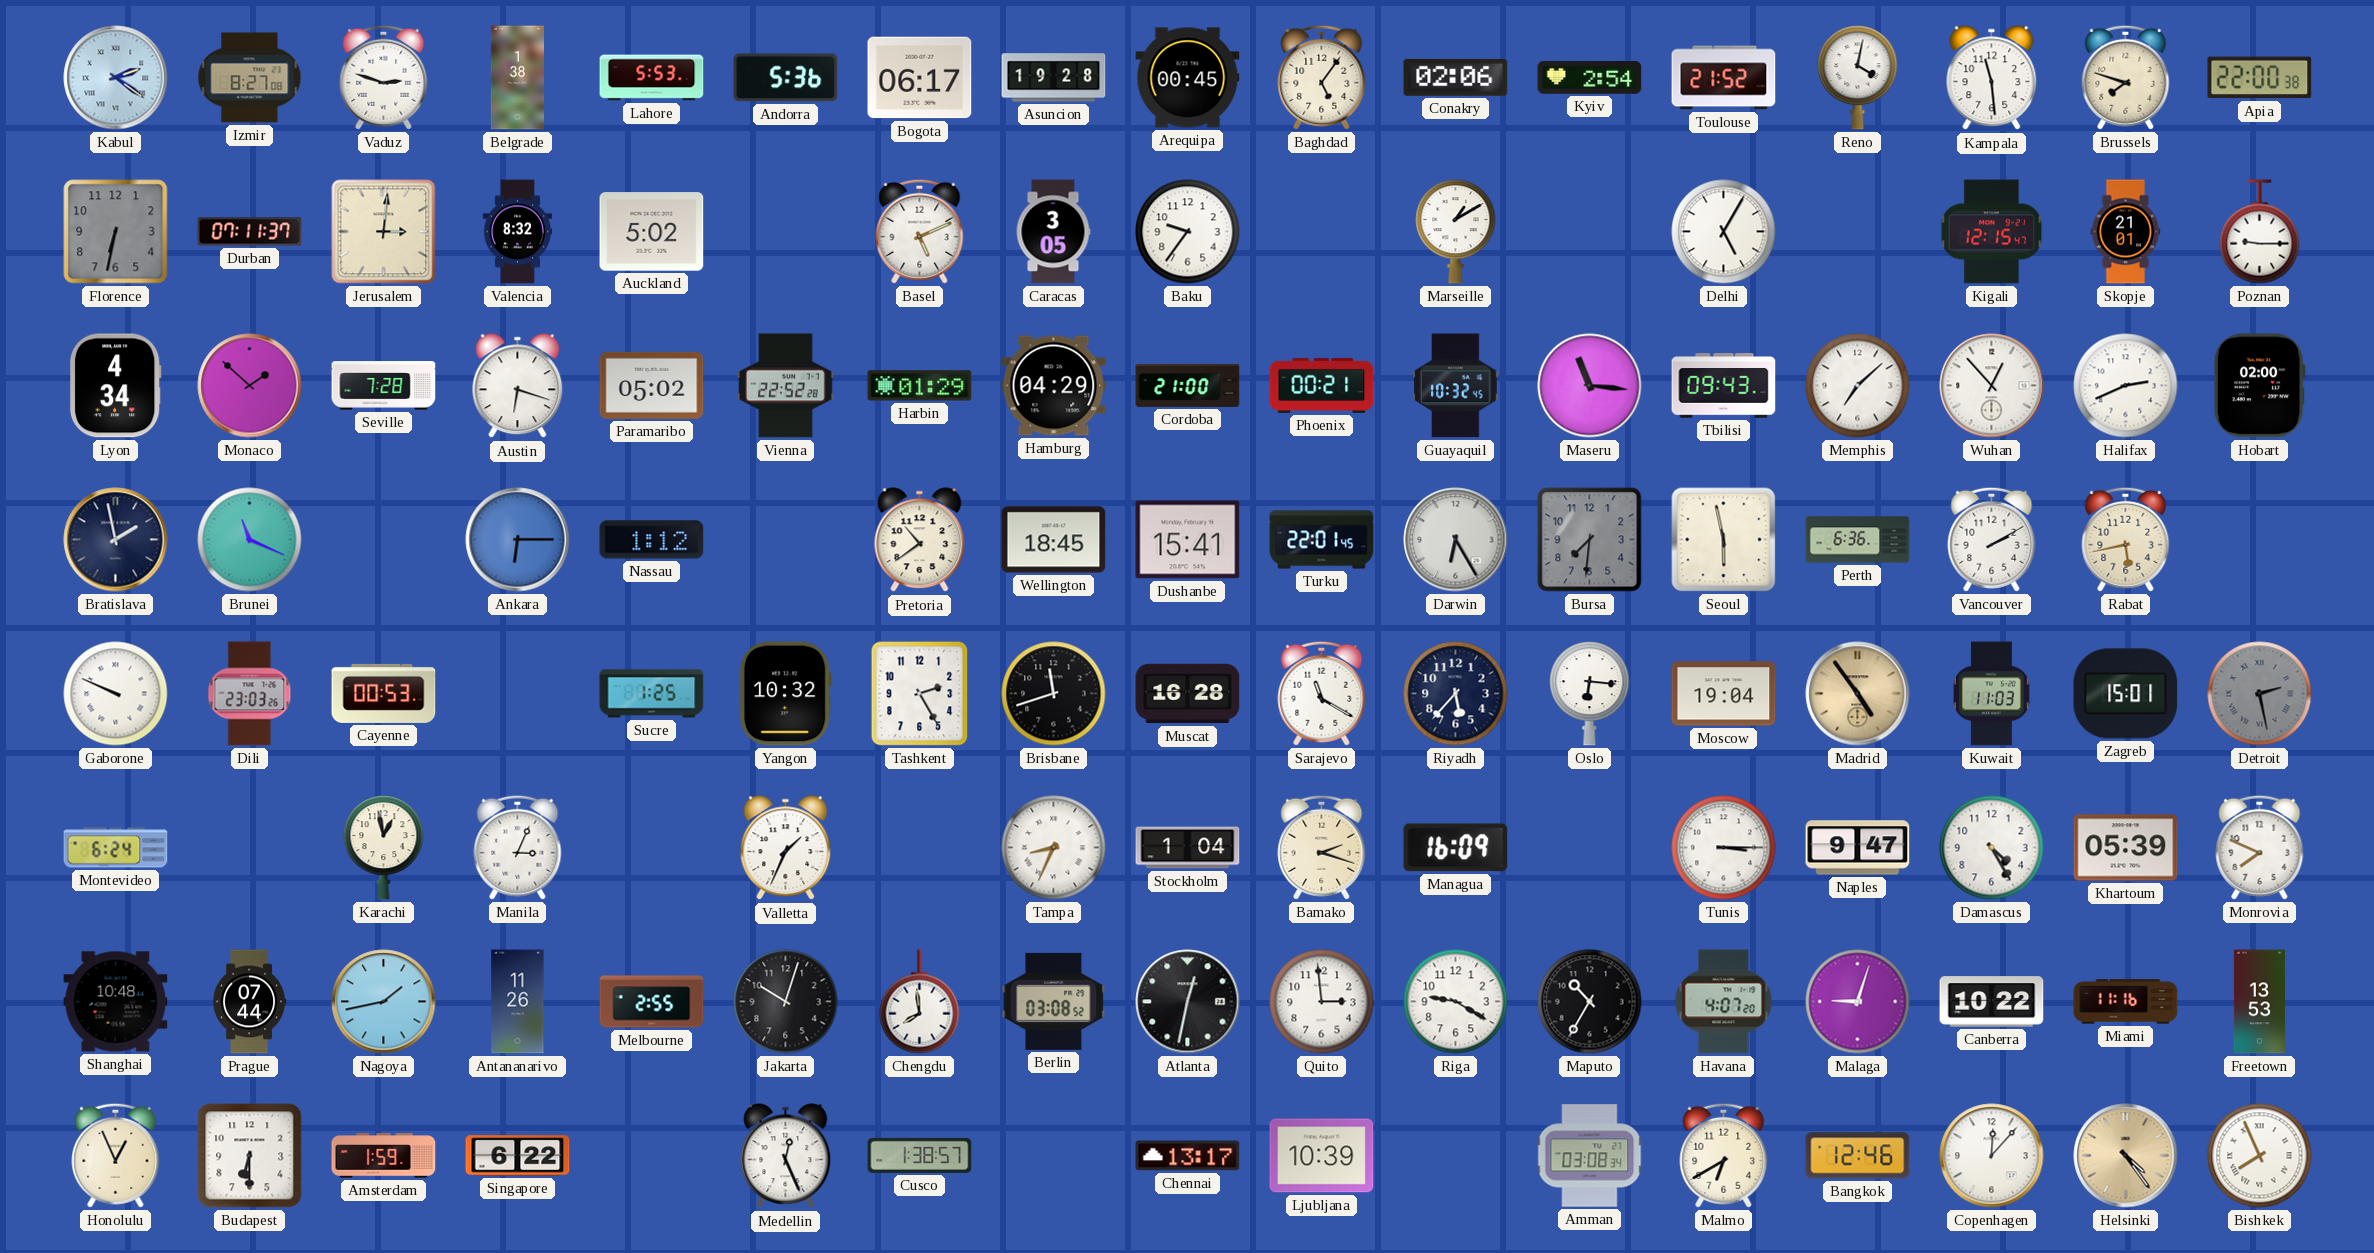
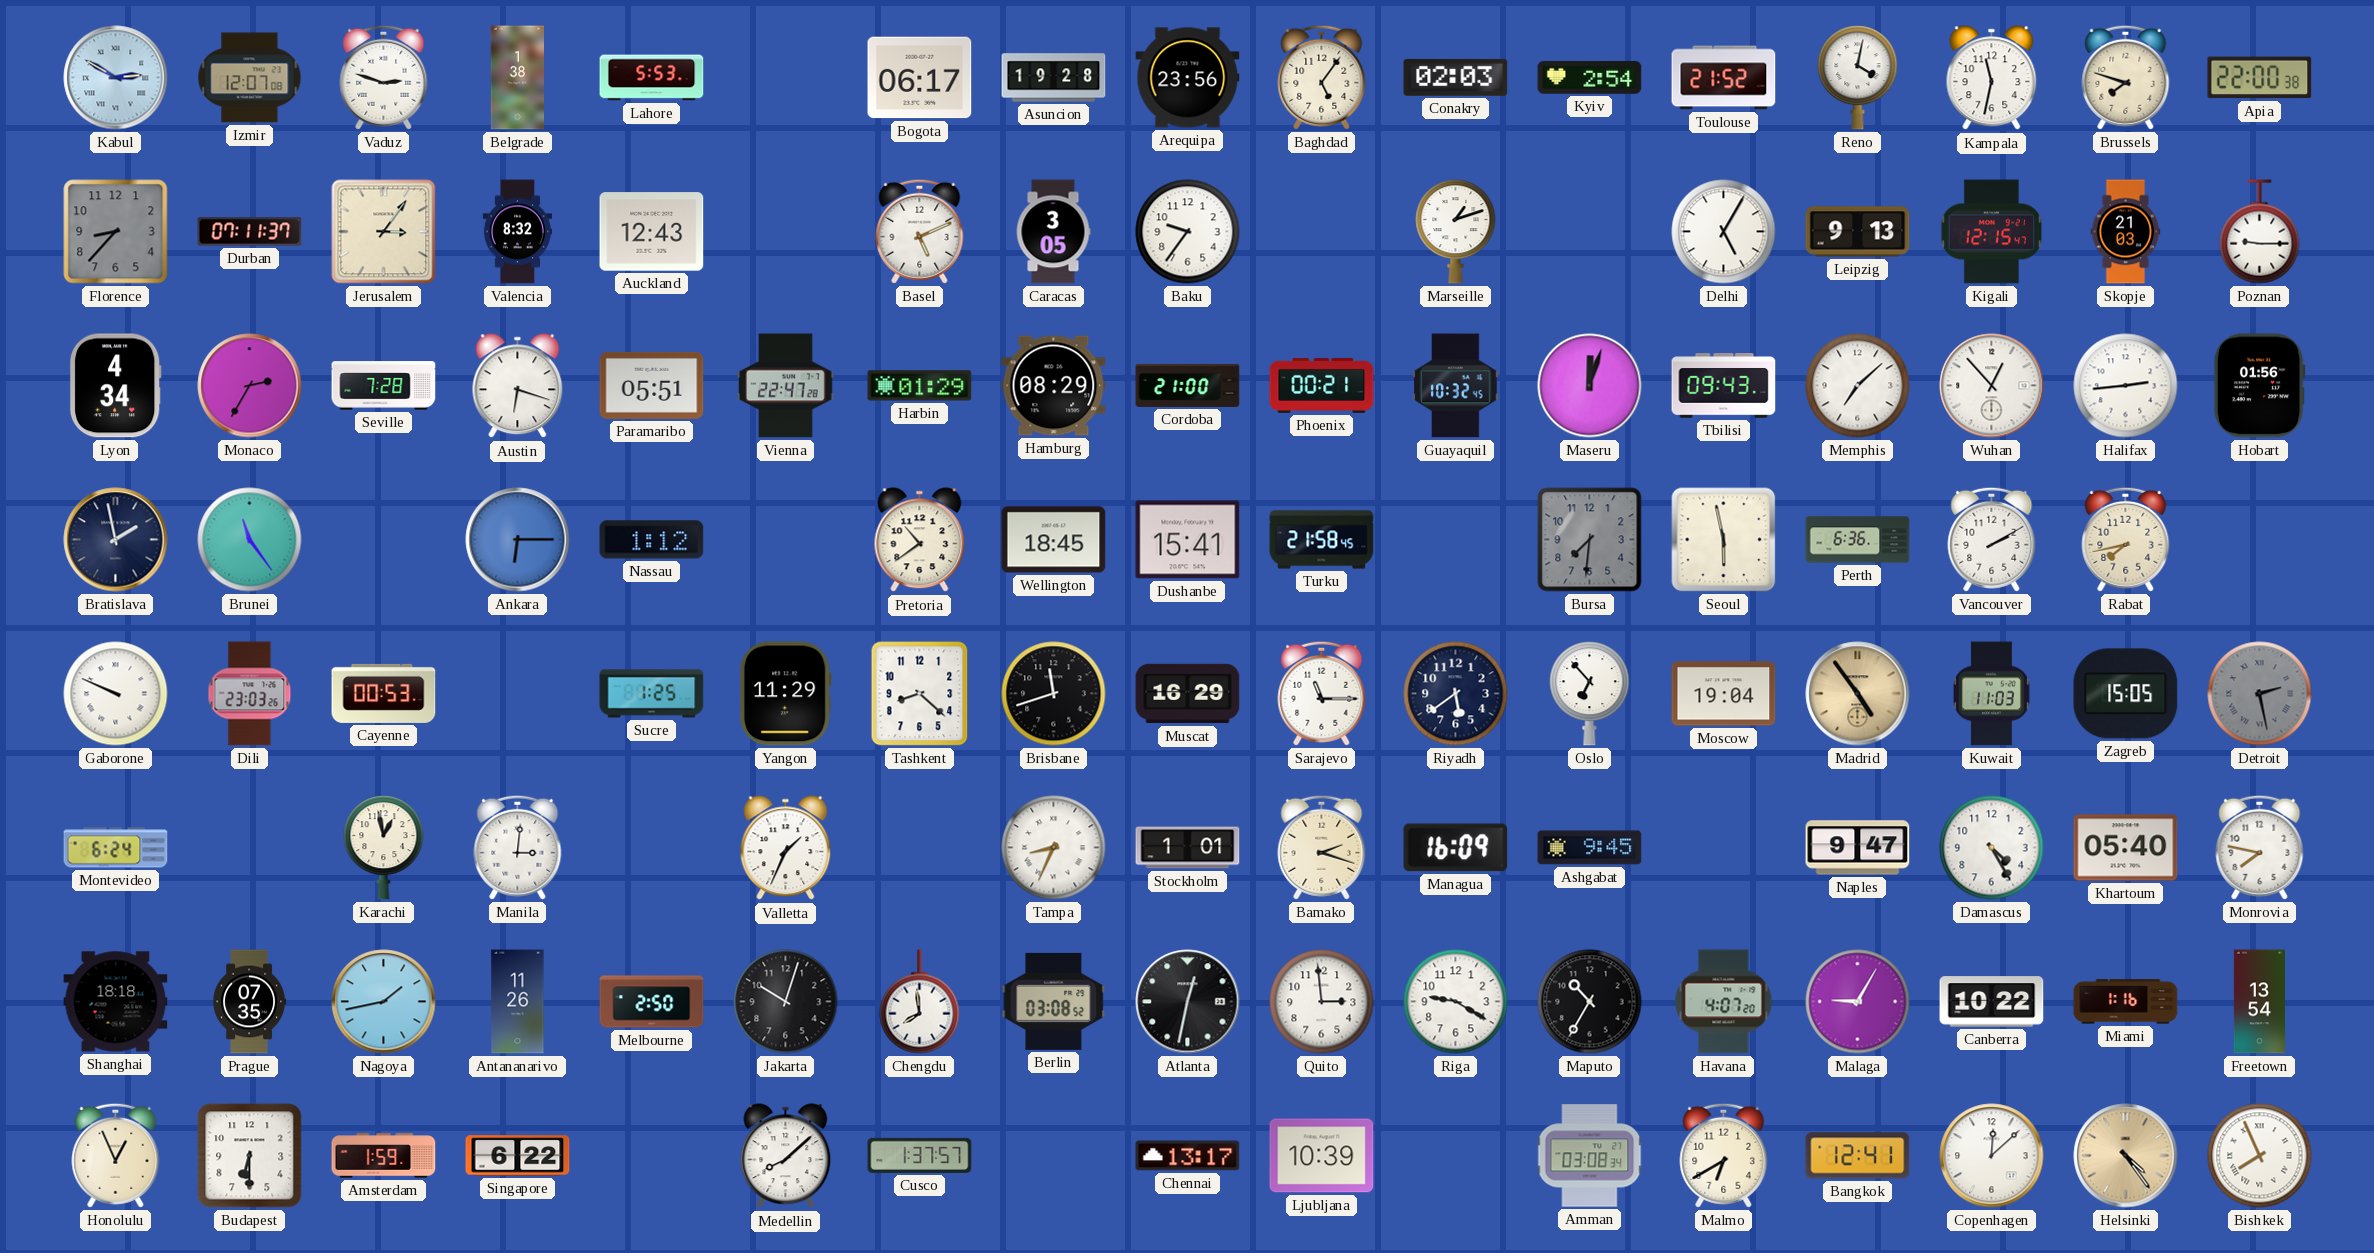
Kabul: 2:21 -> 2:50
Izmir: 8:27 -> 12:07
Andorra: 5:36 -> none
Arequipa: 00:45 -> 23:56
Conakry: 02:06 -> 02:03
Kampala: 11:29 -> 11:32
Florence: 6:32 -> 8:37
Jerusalem: 3:01 -> 3:06
Auckland: 5:02 -> 12:43
Marseille: 1:10 -> 1:12
Leipzig: none -> 9:13
Skopje: 21:01 -> 21:03
Monaco: 1:52 -> 2:35
Paramaribo: 05:02 -> 05:51
Vienna: 22:52 -> 22:47
Hamburg: 04:29 -> 08:29
Maseru: 11:16 -> 12:03
Halifax: 2:41 -> 2:44
Hobart: 02:00 -> 01:56
Brunei: 11:19 -> 11:24
Turku: 22:01 -> 21:58
Darwin: 6:25 -> none
Rabat: 5:43 -> 7:43
Yangon: 10:32 -> 11:29
Tashkent: 2:25 -> 8:22
Muscat: 16:28 -> 16:29
Sarajevo: 11:20 -> 11:15
Riyadh: 5:37 -> 5:39
Oslo: 6:16 -> 6:53
Zagreb: 15:01 -> 15:05
Manila: 3:04 -> 3:01
Stockholm: 1:04 -> 1:01
Ashgabat: none -> 9:45
Tunis: 3:15 -> none
Khartoum: 05:39 -> 05:40
Monrovia: 7:49 -> 7:47
Shanghai: 10:48 -> 18:18
Prague: 07:44 -> 07:35
Melbourne: 2:55 -> 2:50
Malaga: 9:03 -> 9:05
Miami: 11:16 -> 1:16
Freetown: 13:53 -> 13:54
Medellin: 12:26 -> 8:08
Cusco: 1:38 -> 1:37
Bangkok: 12:46 -> 12:41
Copenhagen: 12:07 -> 12:08
